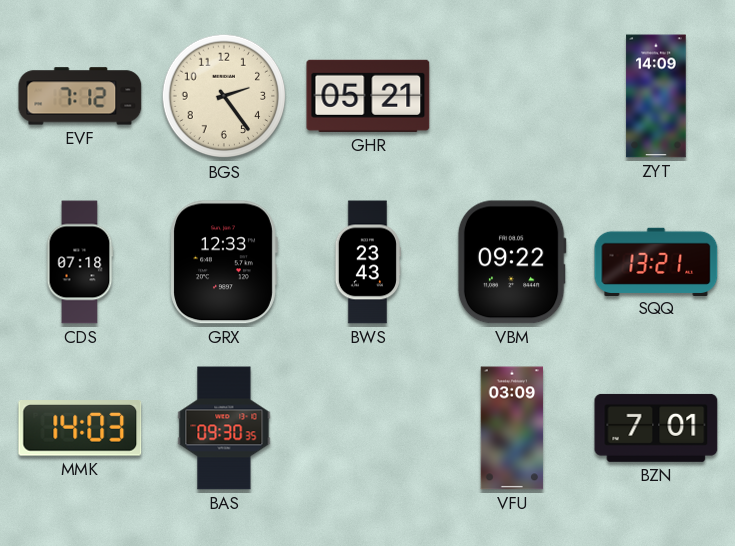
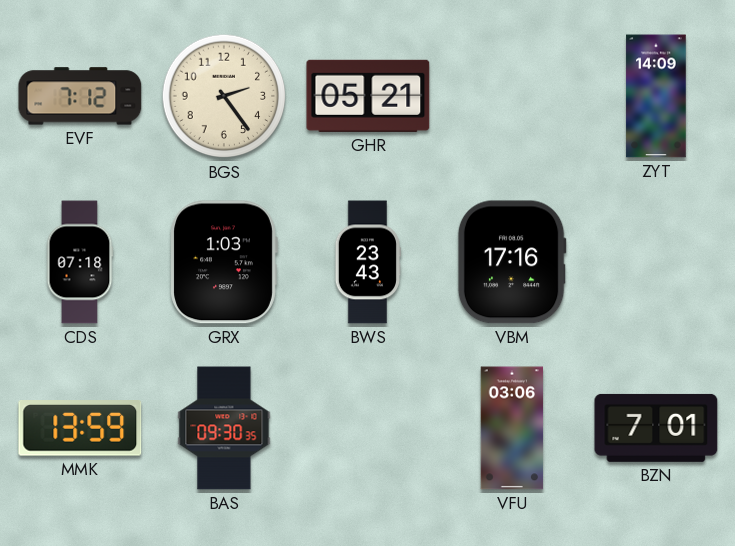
GRX: 12:33 -> 1:03
VBM: 09:22 -> 17:16
SQQ: 13:21 -> none
MMK: 14:03 -> 13:59
VFU: 03:09 -> 03:06
